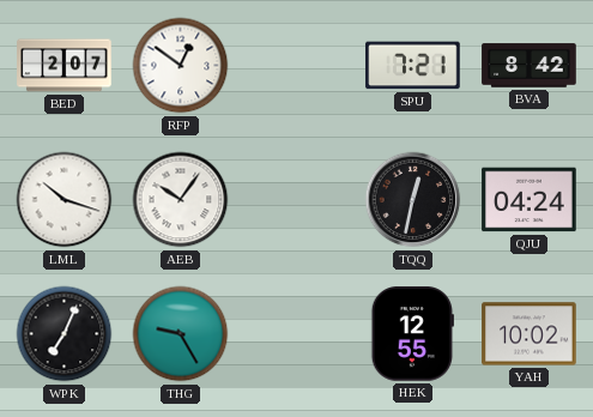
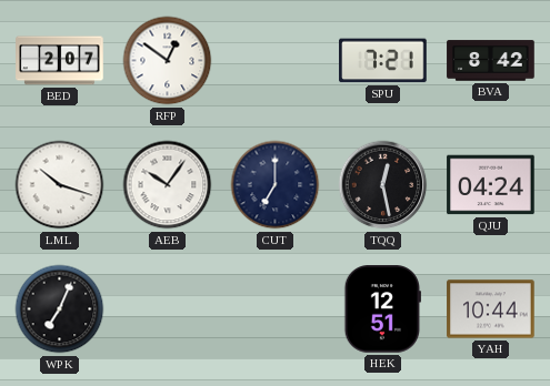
CUT: none -> 7:00
TQQ: 12:32 -> 12:28
THG: 9:25 -> none
HEK: 12:55 -> 12:51
YAH: 10:02 -> 10:44
